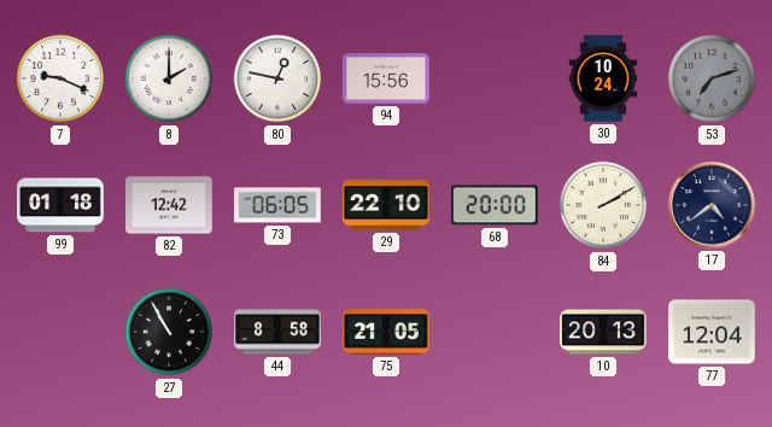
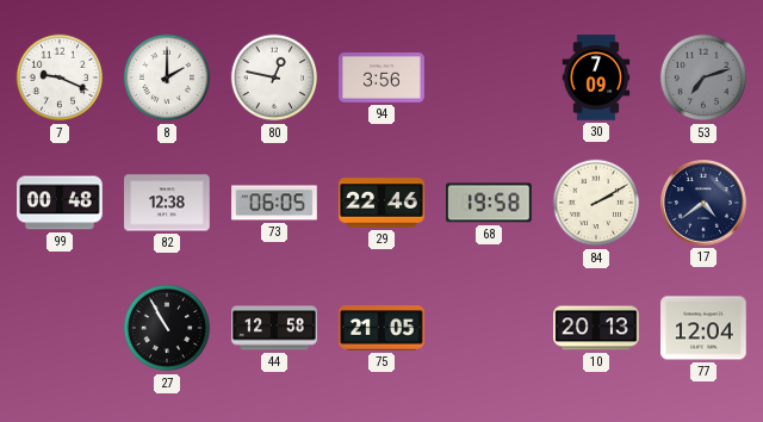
94: 15:56 -> 3:56
30: 10:24 -> 7:09
99: 01:18 -> 00:48
82: 12:42 -> 12:38
29: 22:10 -> 22:46
68: 20:00 -> 19:58
44: 8:58 -> 12:58
